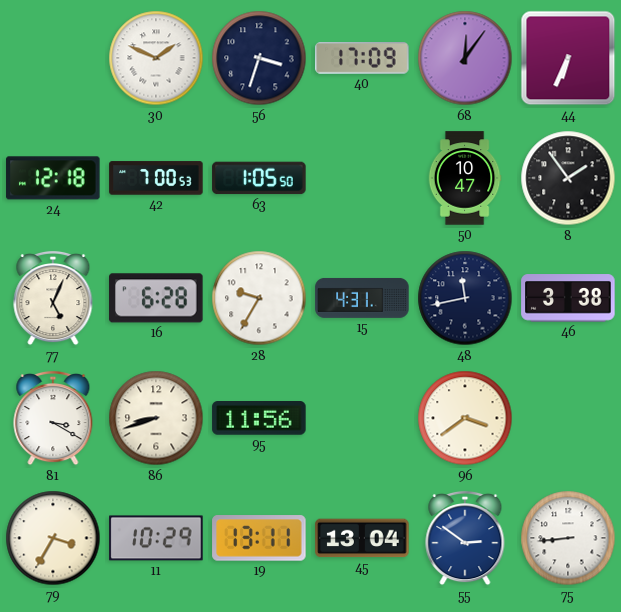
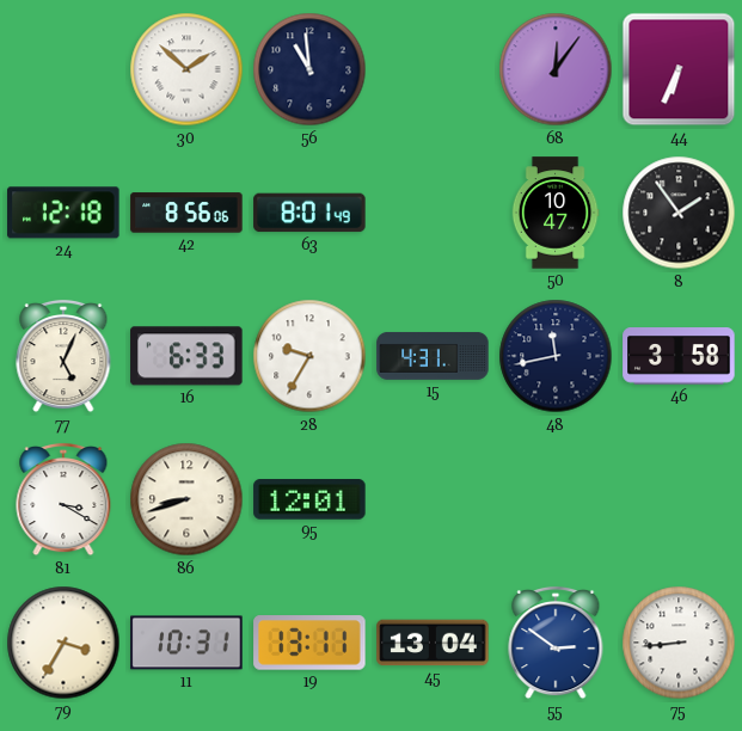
30: 1:49 -> 1:52
56: 3:33 -> 10:59
40: 17:09 -> none
42: 7:00 -> 8:56
63: 1:05 -> 8:01
16: 6:28 -> 6:33
46: 3:38 -> 3:58
95: 11:56 -> 12:01
96: 3:39 -> none
11: 10:29 -> 10:31
